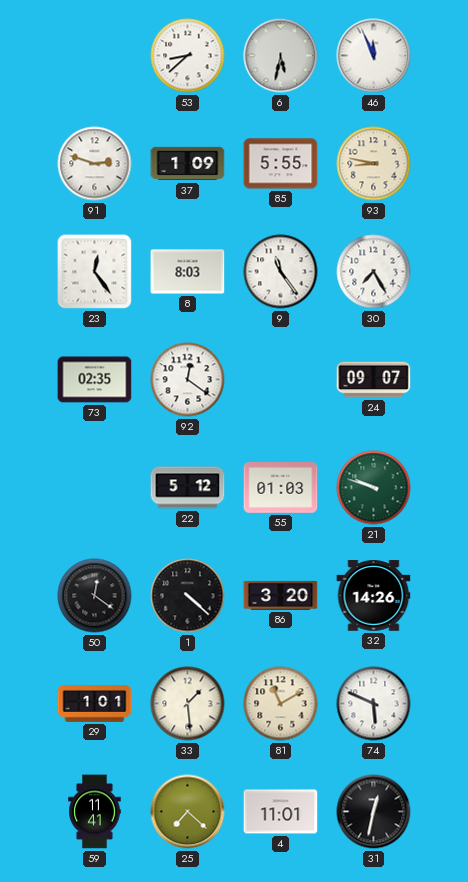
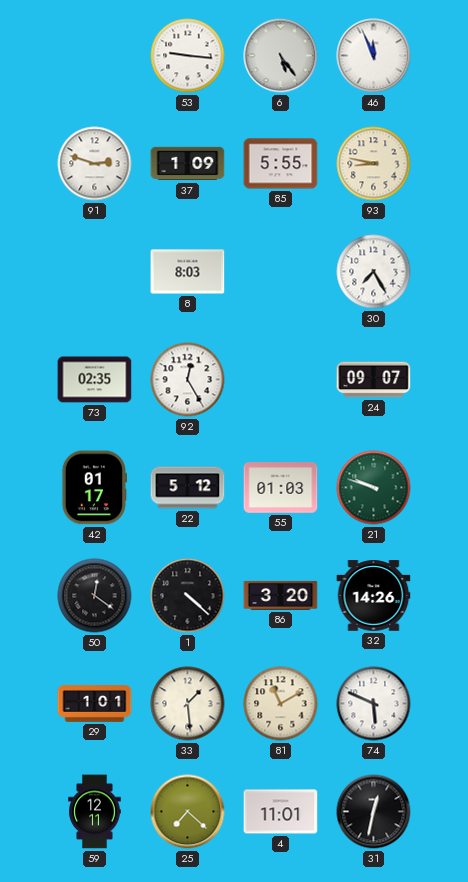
53: 8:38 -> 9:16
6: 5:32 -> 5:24
23: 12:24 -> none
9: 11:24 -> none
92: 12:21 -> 12:25
42: none -> 01:17
59: 11:41 -> 12:11
